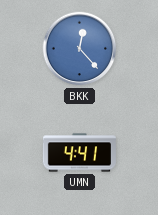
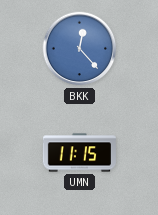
UMN: 4:41 -> 11:15
